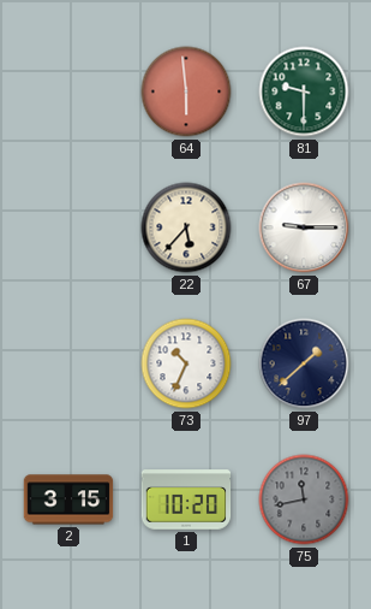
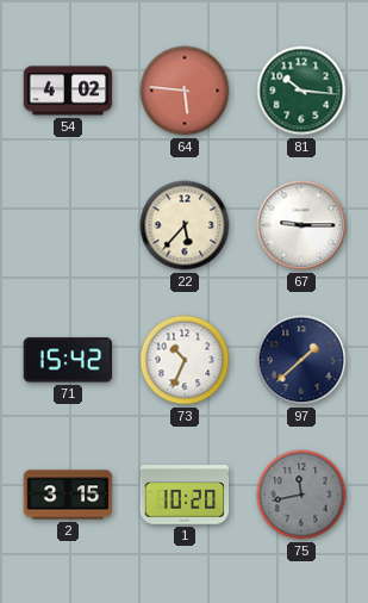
54: none -> 4:02
64: 5:59 -> 5:46
81: 9:30 -> 10:16
71: none -> 15:42
